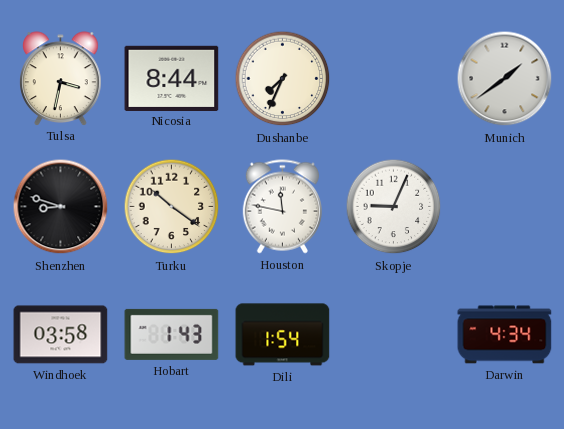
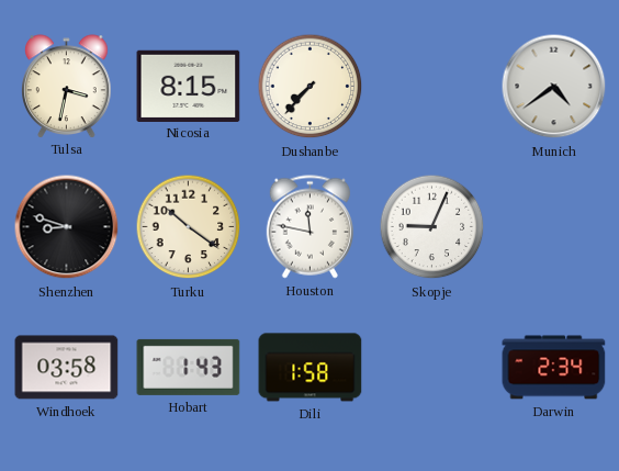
Nicosia: 8:44 -> 8:15
Dushanbe: 7:34 -> 7:37
Munich: 1:39 -> 4:39
Dili: 1:54 -> 1:58
Darwin: 4:34 -> 2:34
